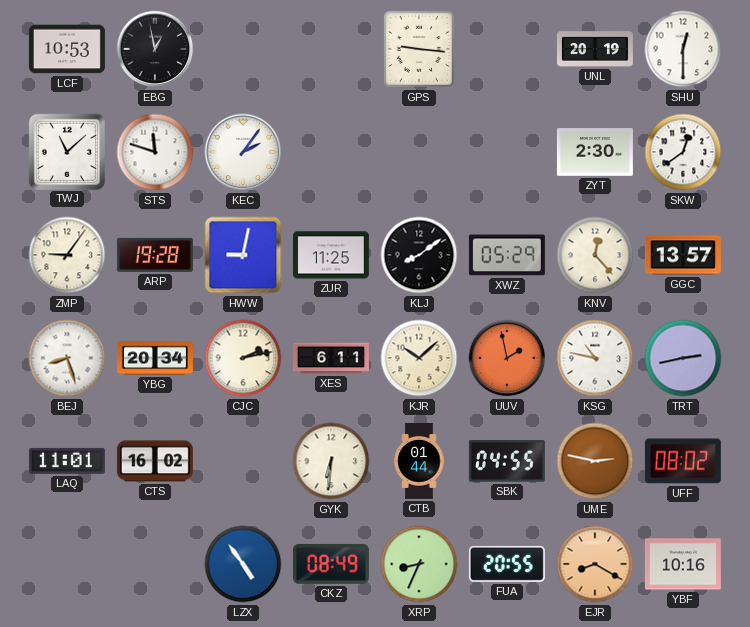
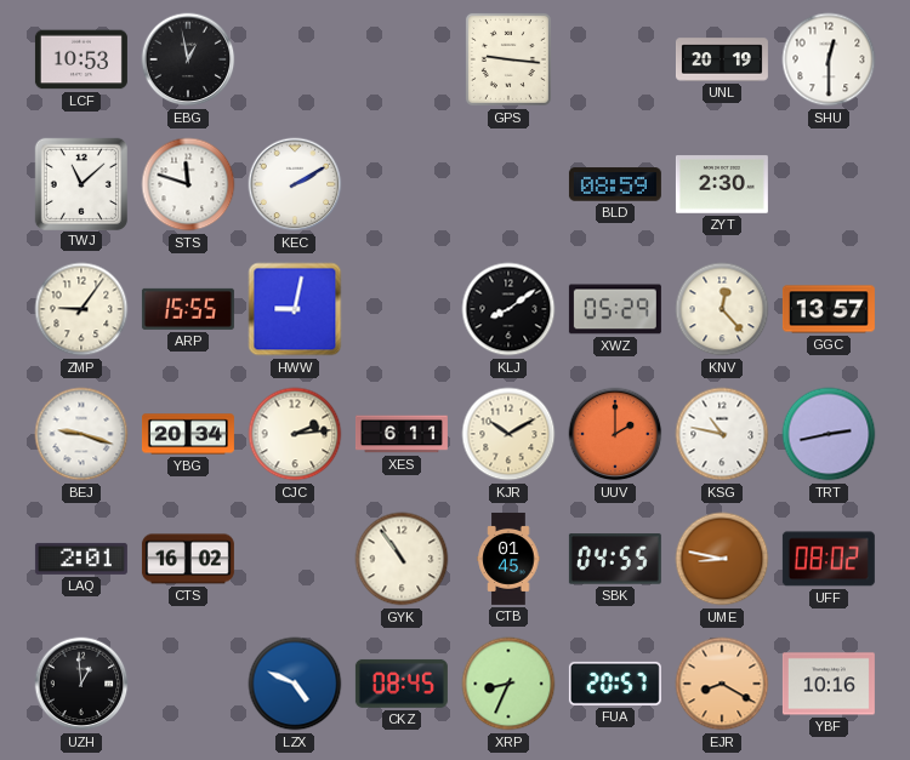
KEC: 2:06 -> 2:10
BLD: none -> 08:59
SKW: 12:39 -> none
ARP: 19:28 -> 15:55
ZUR: 11:25 -> none
BEJ: 8:27 -> 9:18
CJC: 2:13 -> 2:14
KJR: 10:08 -> 10:10
UUV: 1:58 -> 2:00
LAQ: 11:01 -> 2:01
GYK: 6:31 -> 10:54
CTB: 01:44 -> 01:45
UME: 2:47 -> 8:47
UZH: none -> 12:59
LZX: 4:54 -> 4:49
CKZ: 08:49 -> 08:45
FUA: 20:55 -> 20:57
